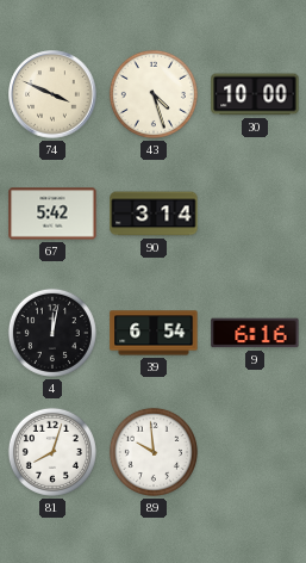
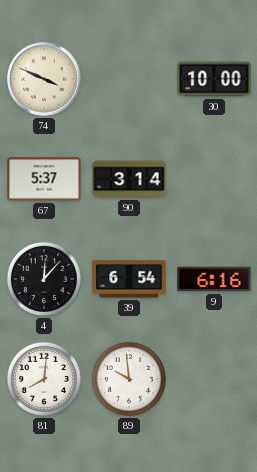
43: 4:27 -> none
67: 5:42 -> 5:37
4: 12:02 -> 12:07
81: 8:03 -> 8:01
